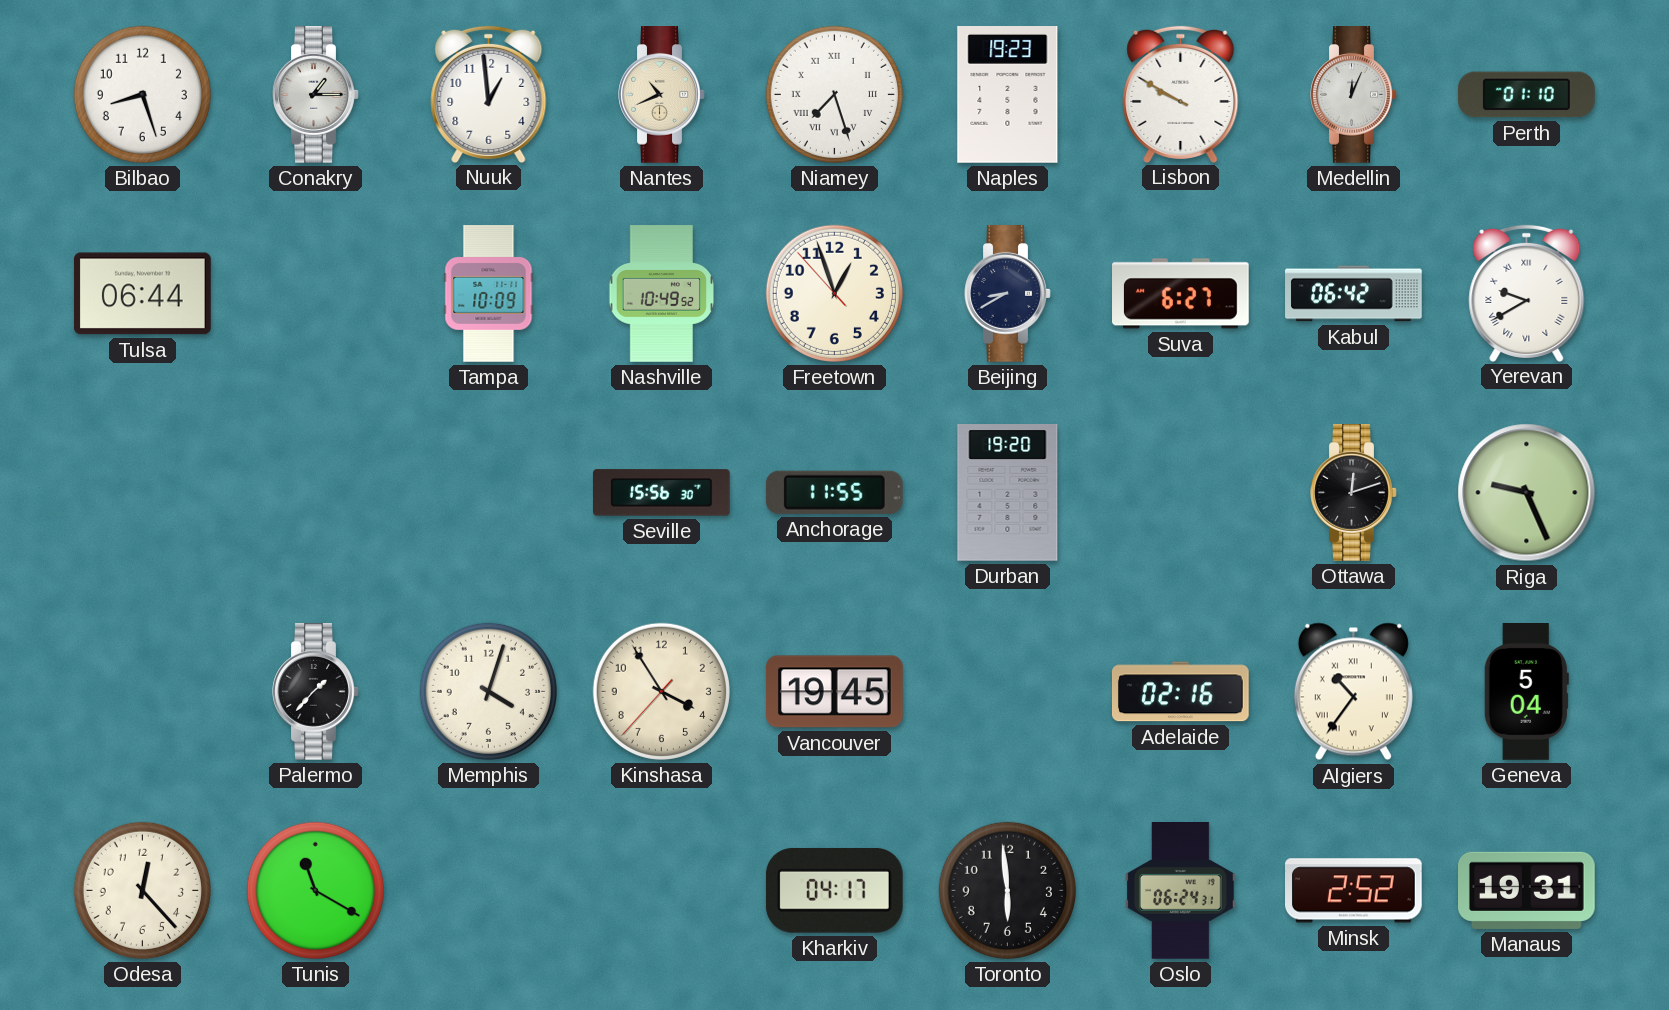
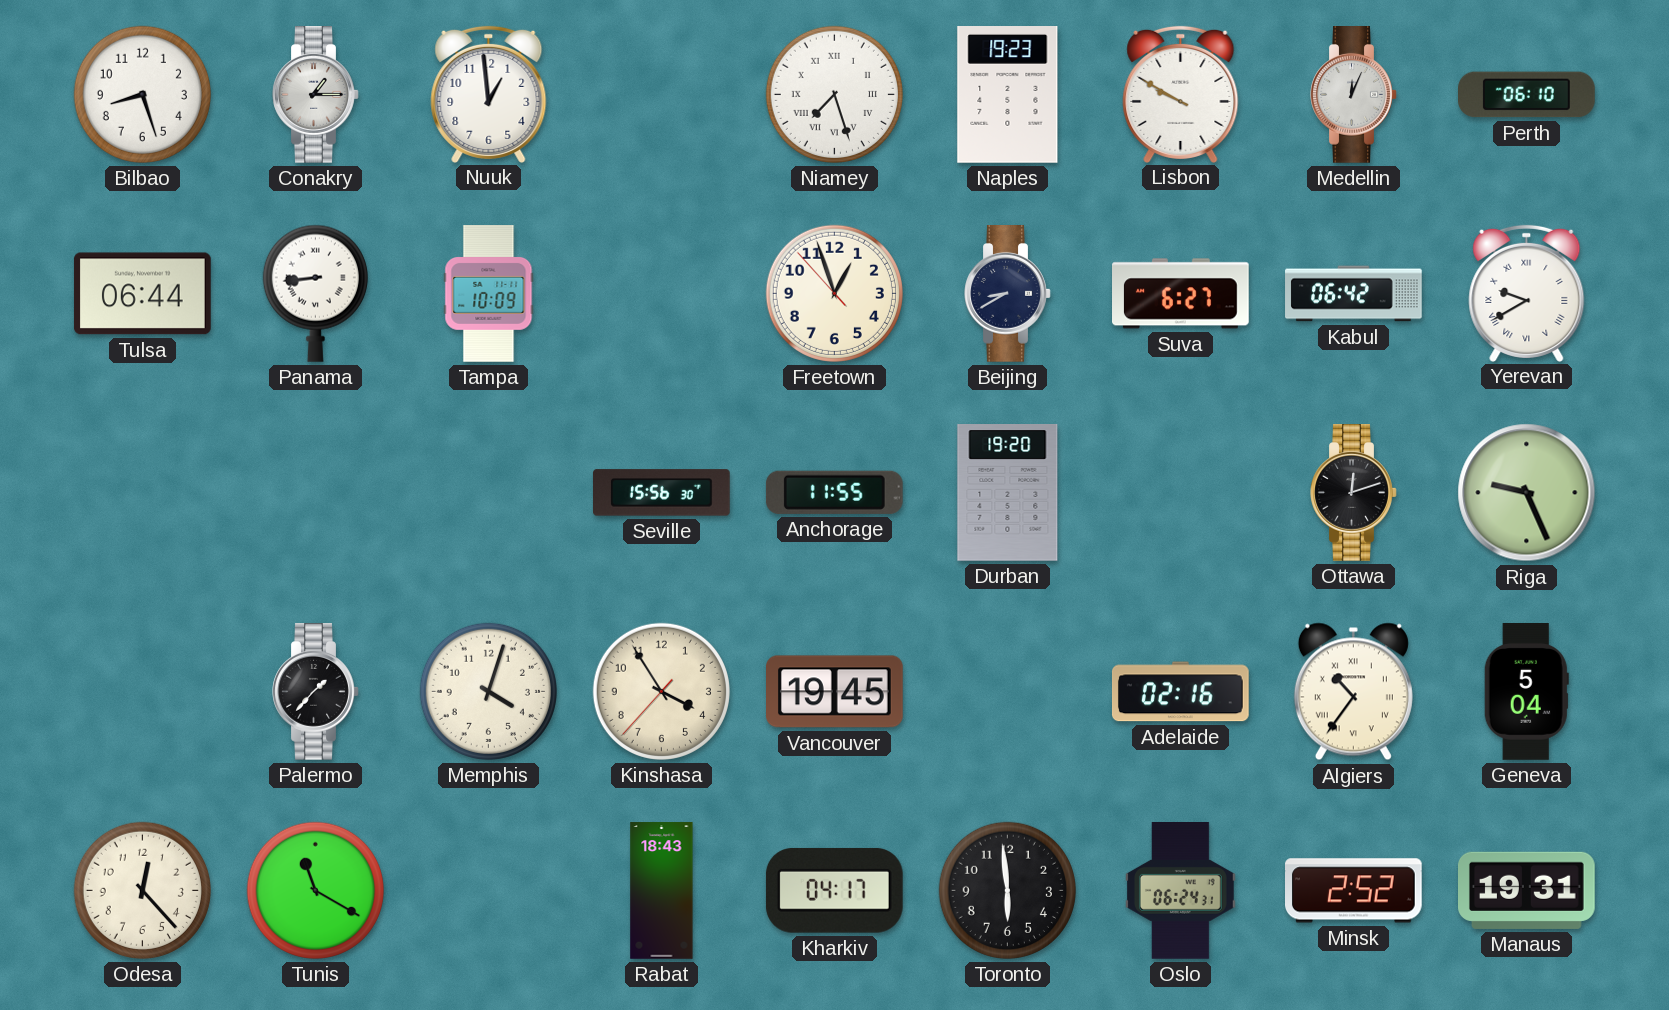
Nantes: 10:41 -> none
Perth: 01:10 -> 06:10
Panama: none -> 8:44
Nashville: 10:49 -> none
Rabat: none -> 18:43
